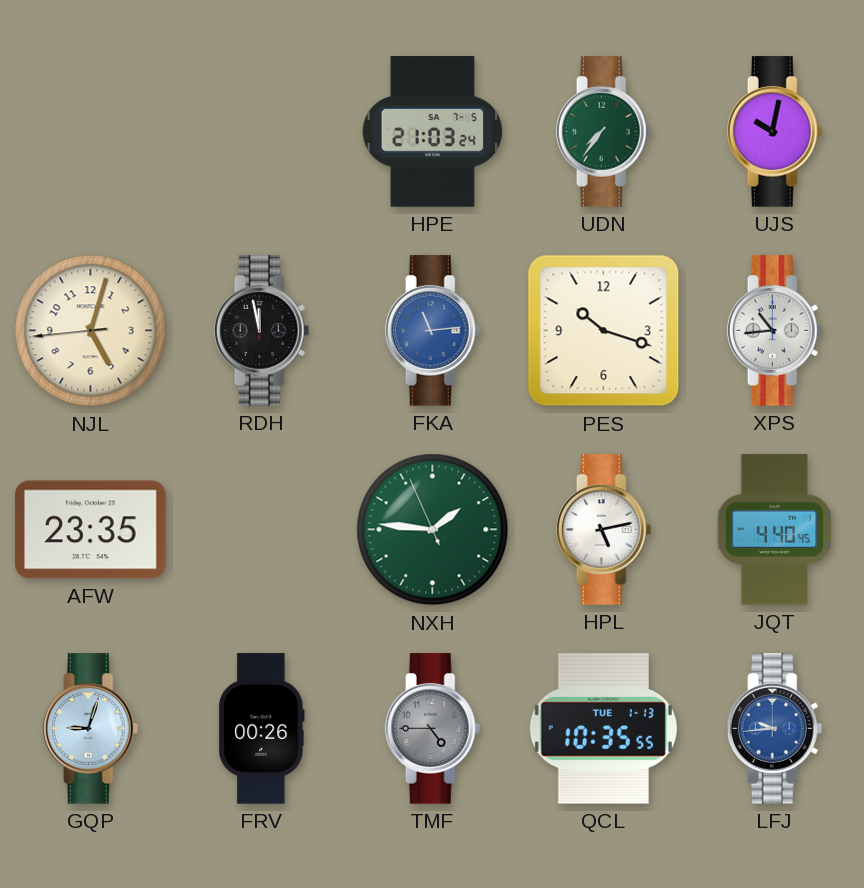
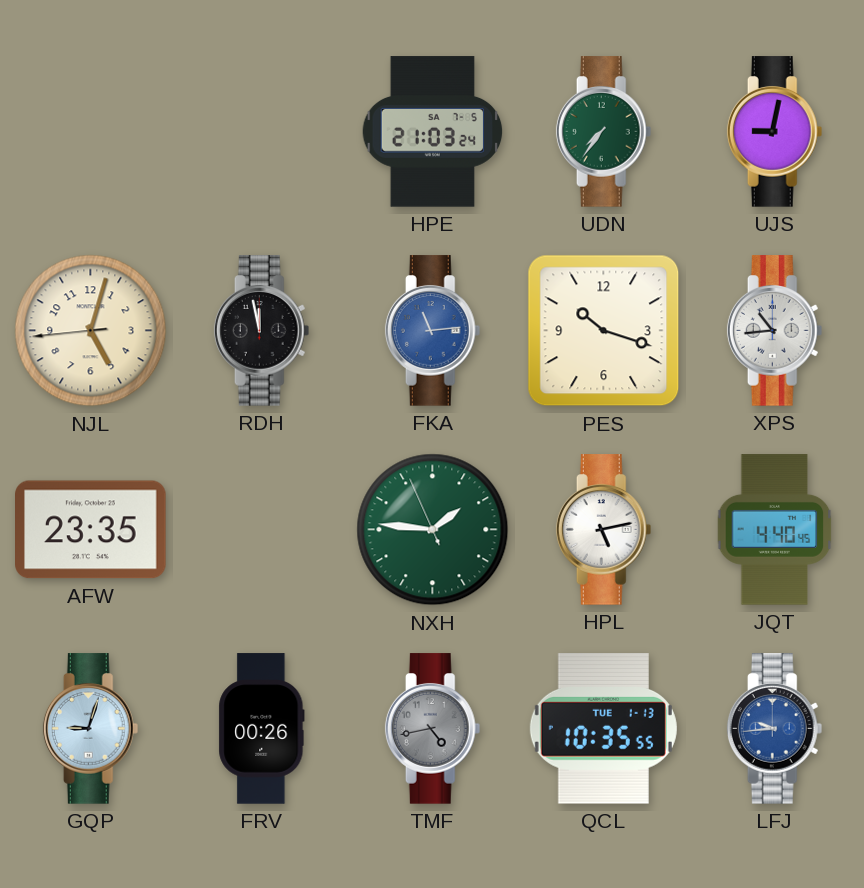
UJS: 10:02 -> 9:02
TMF: 4:45 -> 4:43
